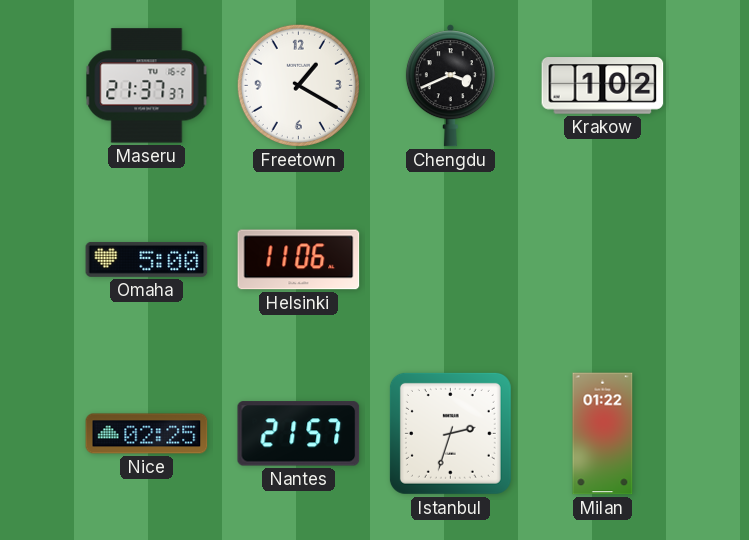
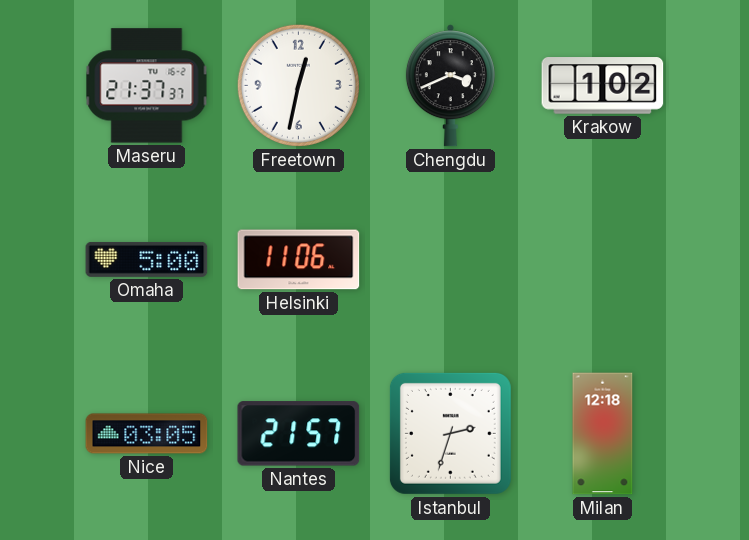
Freetown: 1:20 -> 12:32
Nice: 02:25 -> 03:05
Milan: 01:22 -> 12:18
